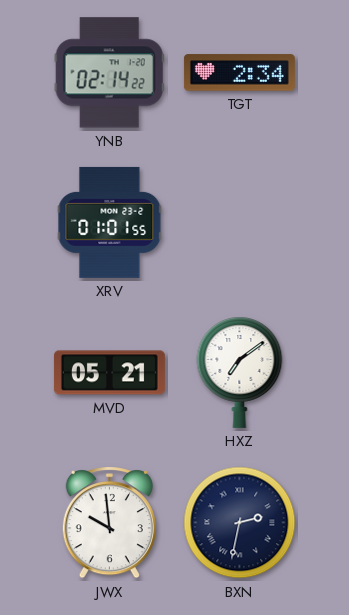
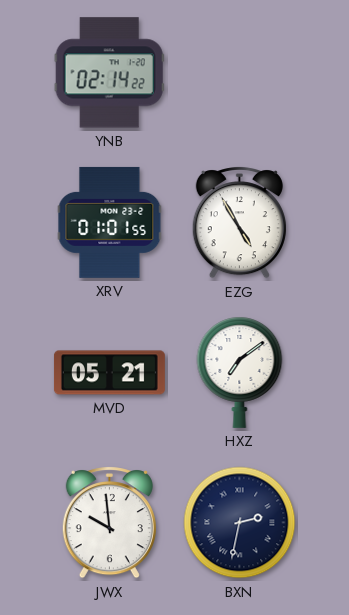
TGT: 2:34 -> none
EZG: none -> 4:55
